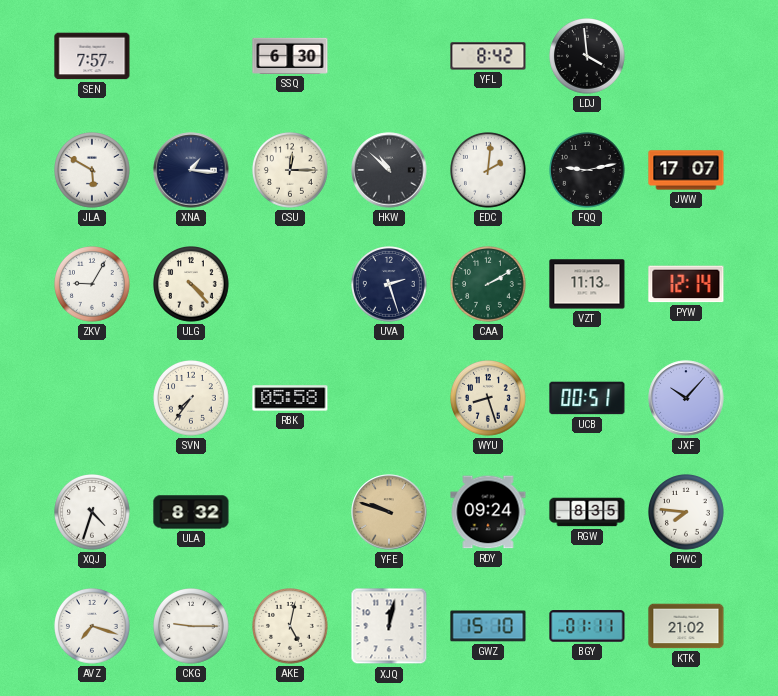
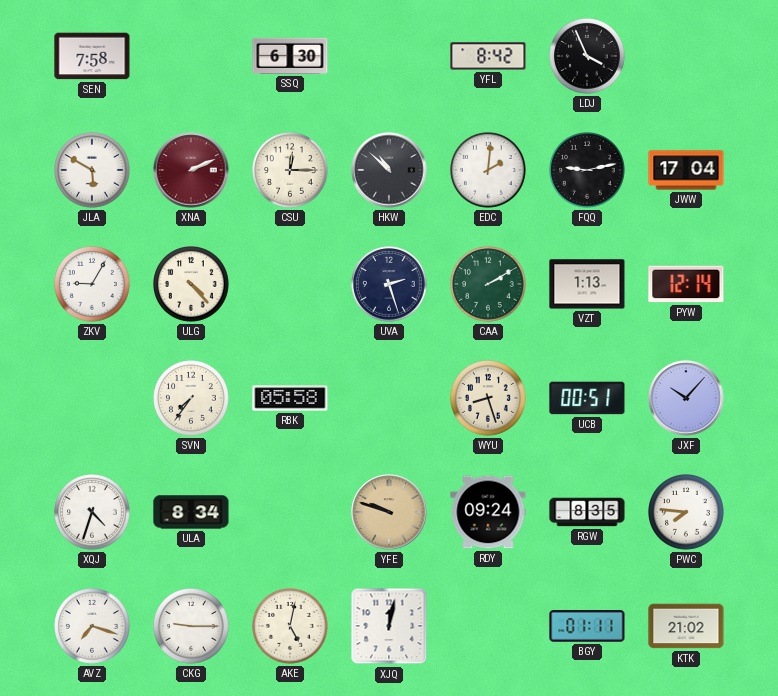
SEN: 7:57 -> 7:58
LDJ: 3:59 -> 3:56
XNA: 1:16 -> 2:11
XNA dial: navy -> burgundy
JWW: 17:07 -> 17:04
VZT: 11:13 -> 1:13
ULA: 8:32 -> 8:34
GWZ: 15:10 -> none
